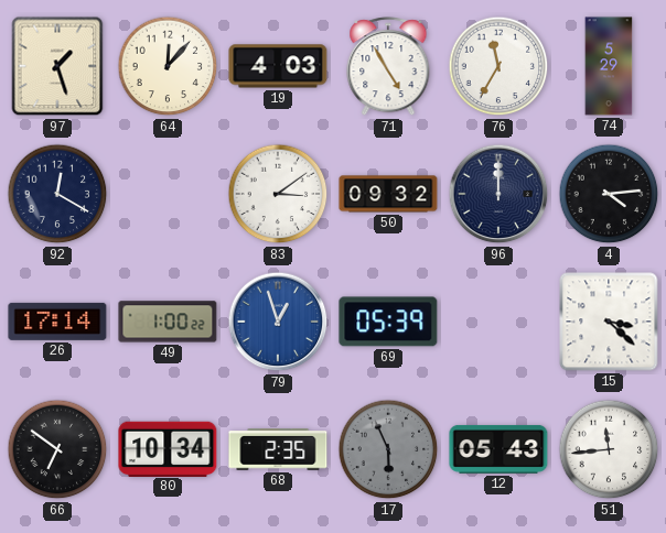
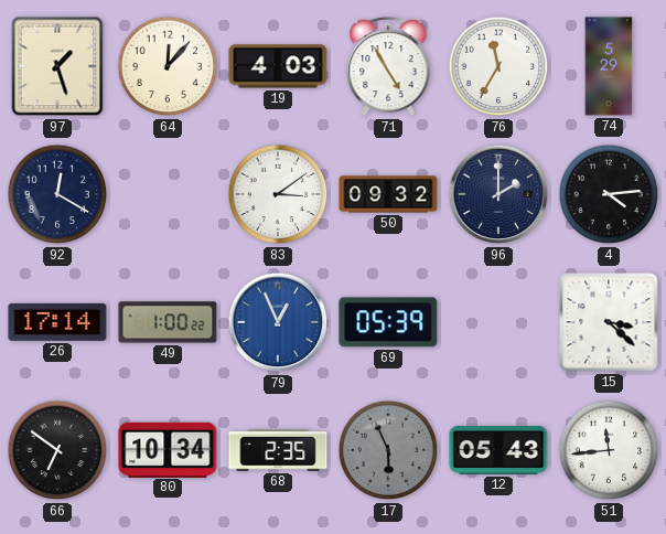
96: 12:00 -> 2:00
79: 12:57 -> 12:56
